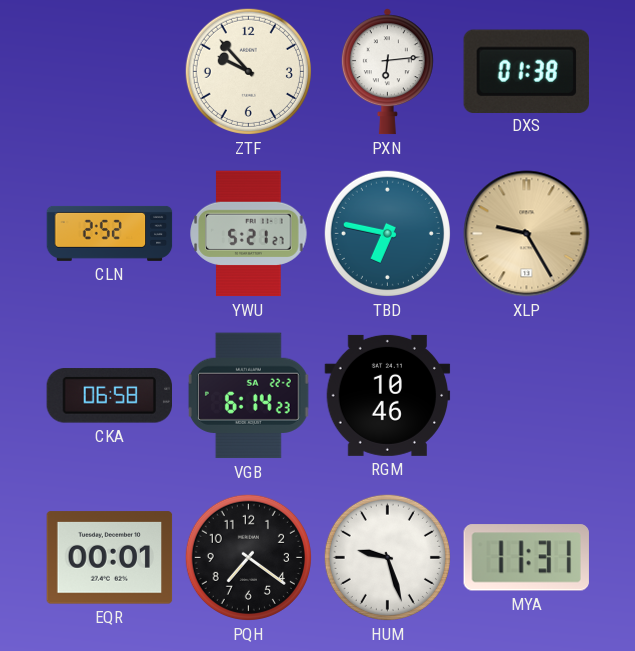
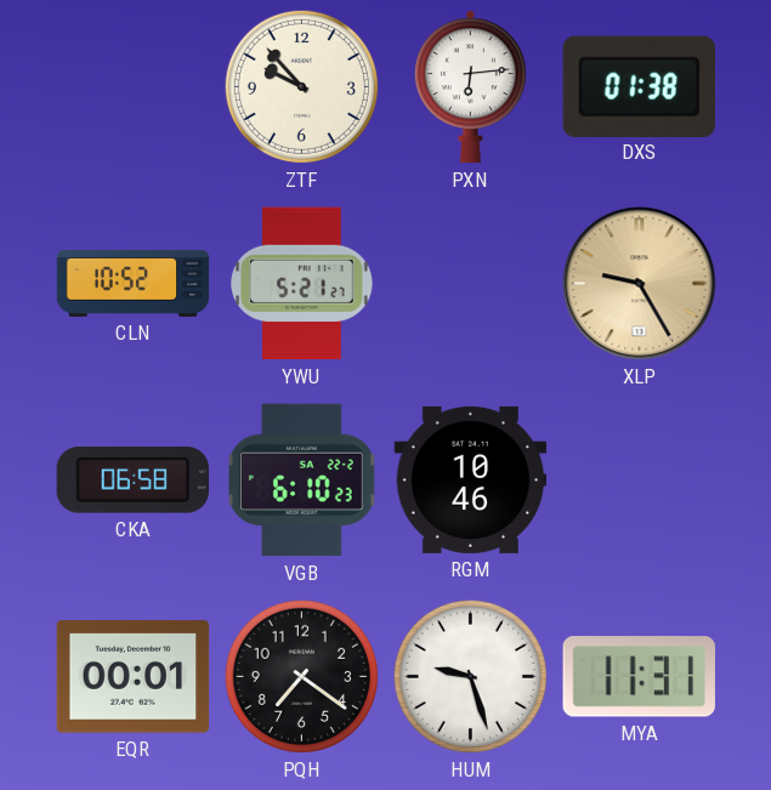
CLN: 2:52 -> 10:52
TBD: 6:47 -> none
VGB: 6:14 -> 6:10
